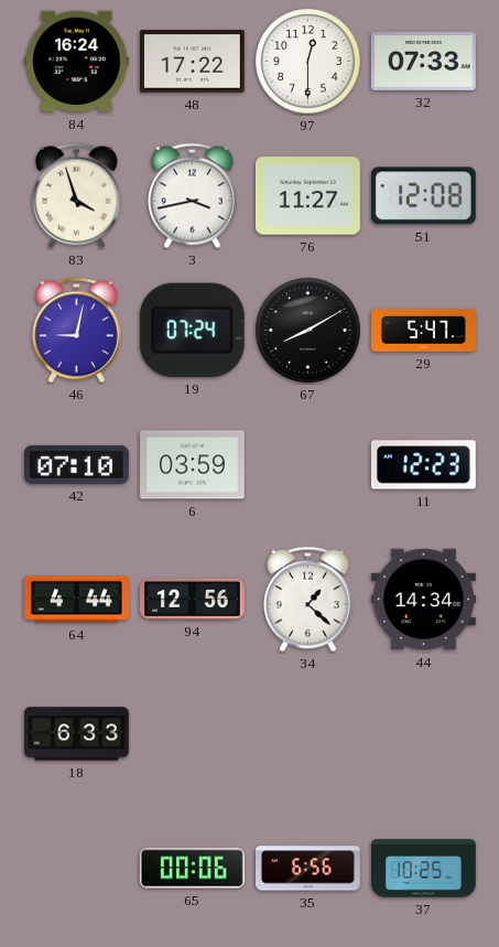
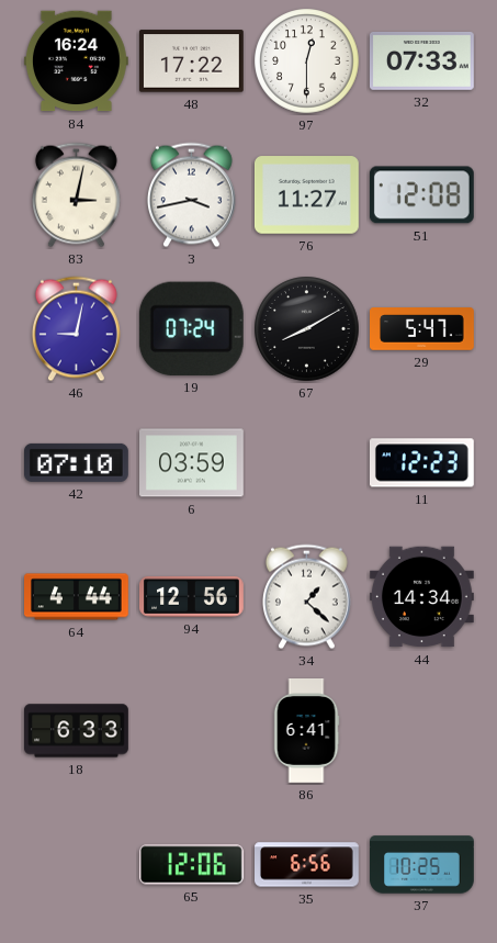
83: 3:57 -> 3:02
86: none -> 6:41
65: 00:06 -> 12:06
